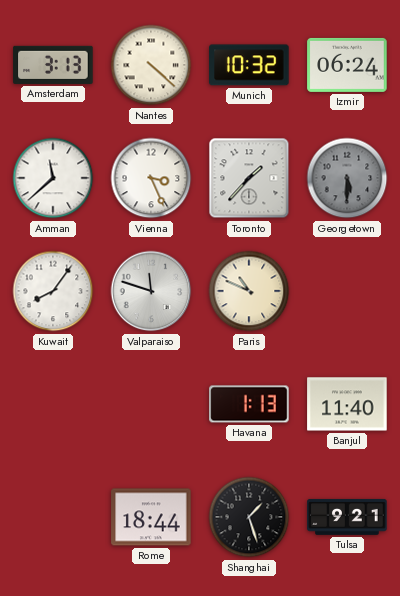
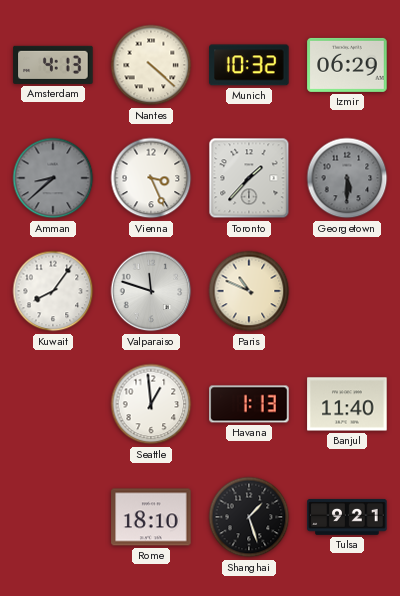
Amsterdam: 3:13 -> 4:13
Izmir: 06:24 -> 06:29
Amman: 11:38 -> 8:38
Amman dial: white -> grey
Seattle: none -> 12:59
Rome: 18:44 -> 18:10
